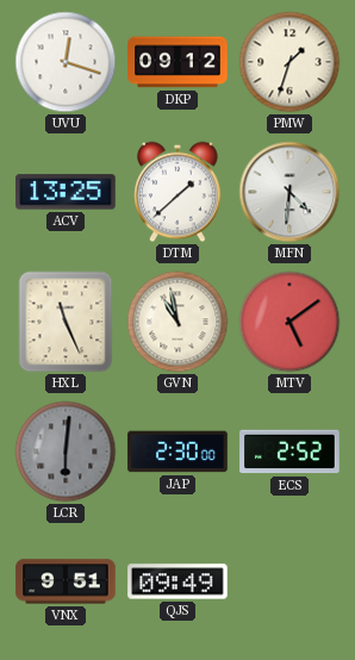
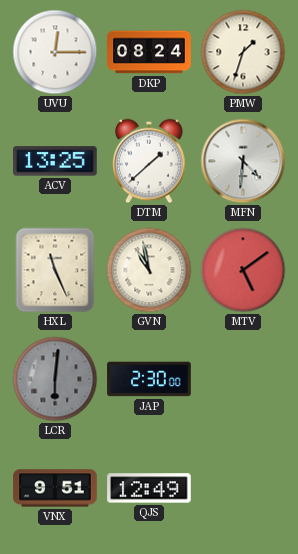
UVU: 12:18 -> 12:15
DKP: 09:12 -> 08:24
ECS: 2:52 -> none
QJS: 09:49 -> 12:49
